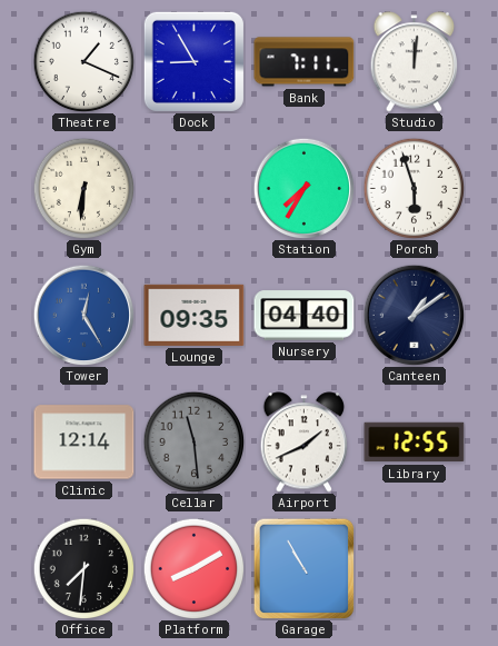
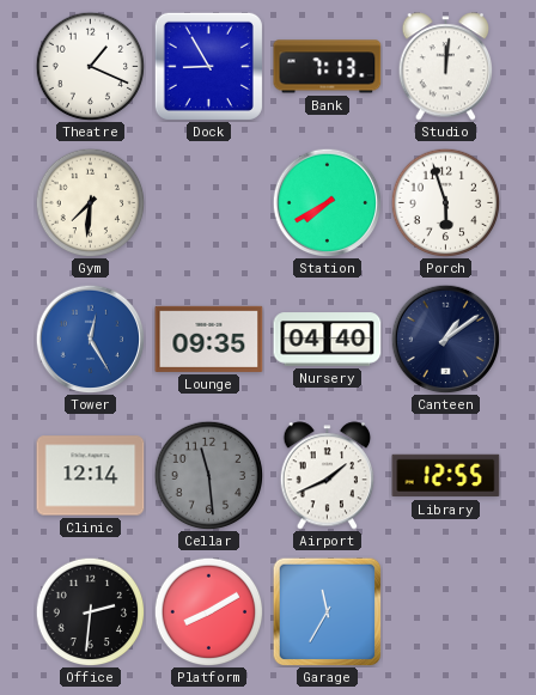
Bank: 7:11 -> 7:13
Gym: 6:31 -> 7:31
Station: 7:35 -> 7:40
Office: 7:31 -> 2:31
Garage: 10:55 -> 11:35
